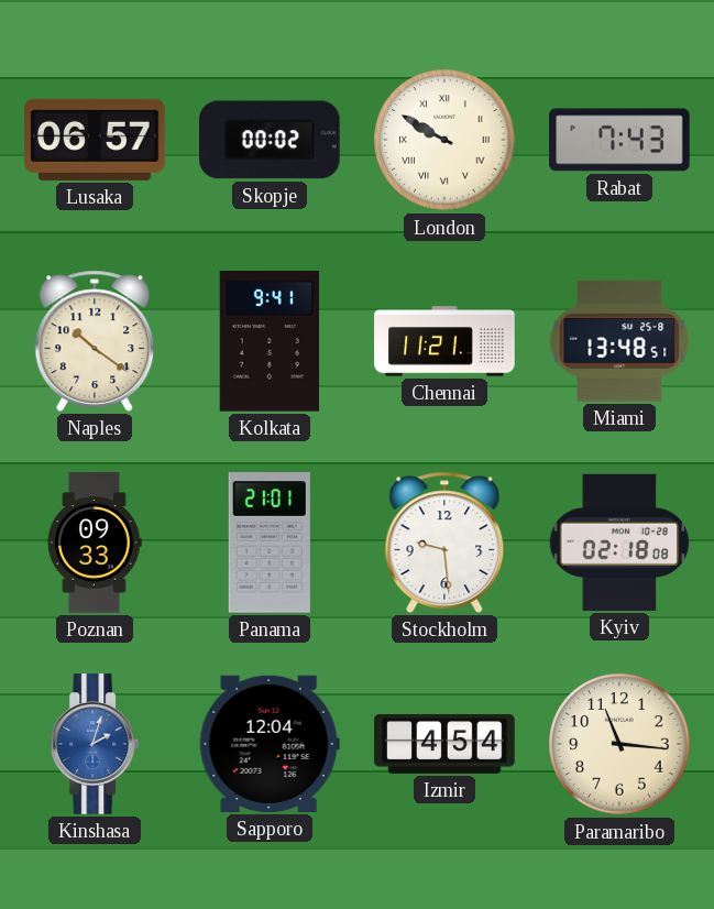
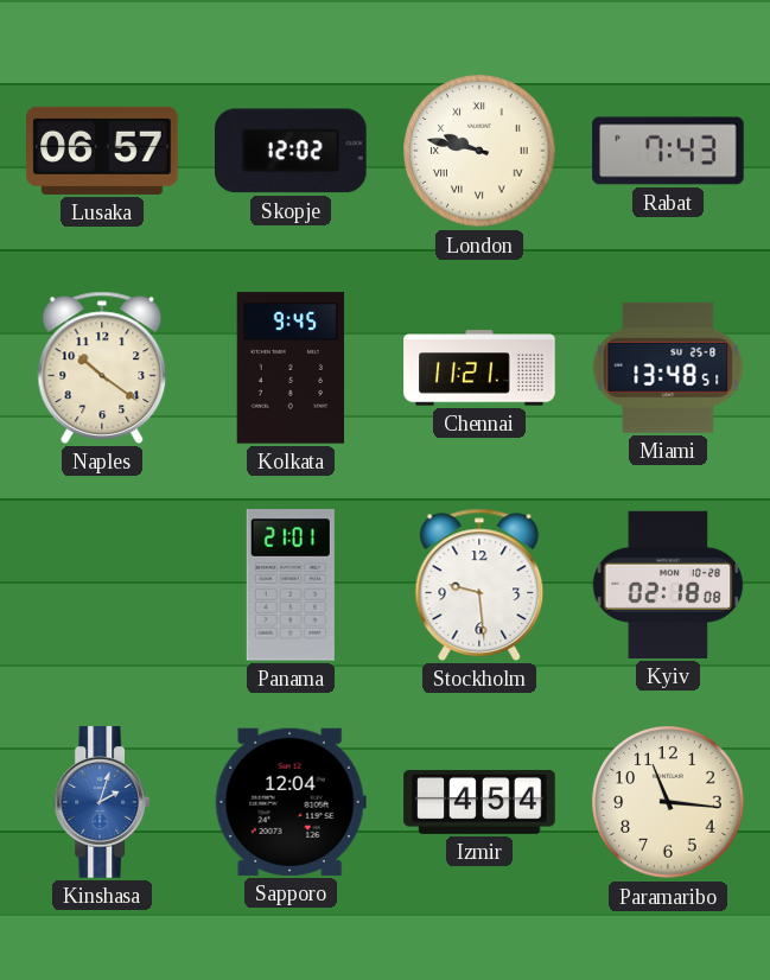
Skopje: 00:02 -> 12:02
London: 9:50 -> 9:47
Kolkata: 9:41 -> 9:45
Poznan: 09:33 -> none
